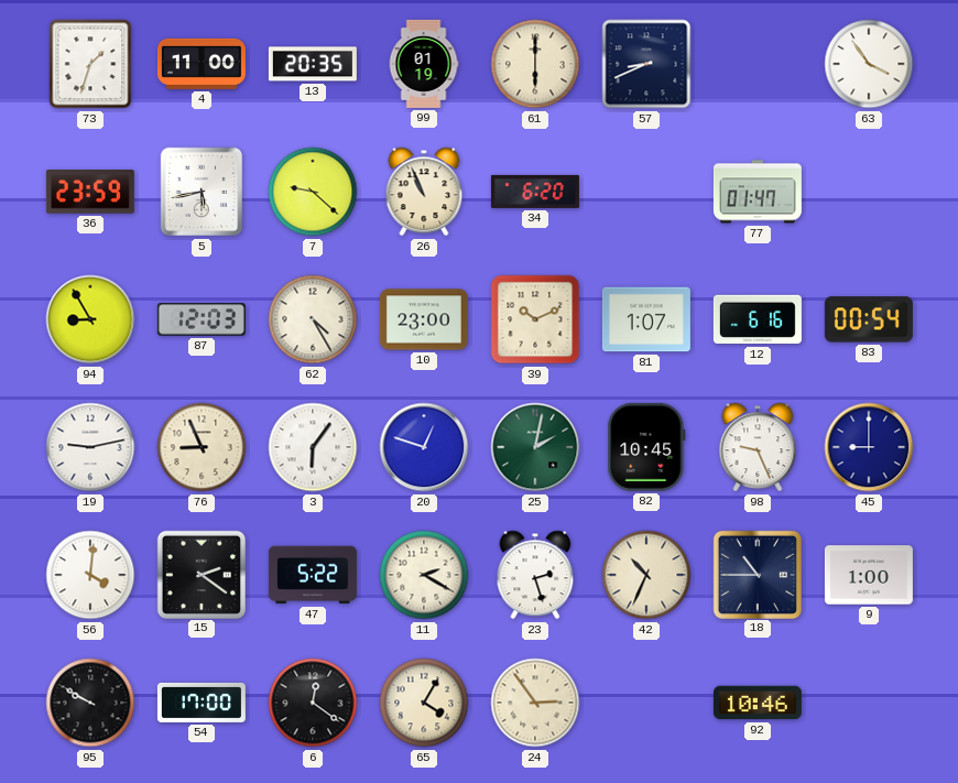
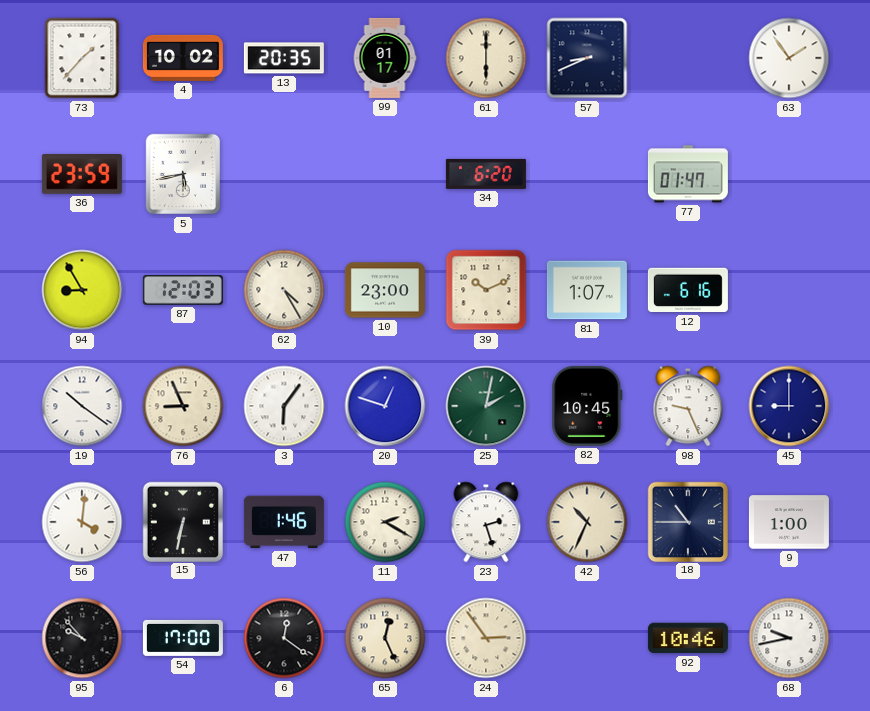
73: 1:33 -> 1:37
4: 11:00 -> 10:02
99: 01:19 -> 01:17
63: 3:54 -> 1:54
7: 9:22 -> none
26: 10:56 -> none
83: 00:54 -> none
19: 9:13 -> 10:21
15: 2:21 -> 6:32
47: 5:22 -> 1:46
95: 9:50 -> 9:53
65: 4:05 -> 12:26
68: none -> 9:43
